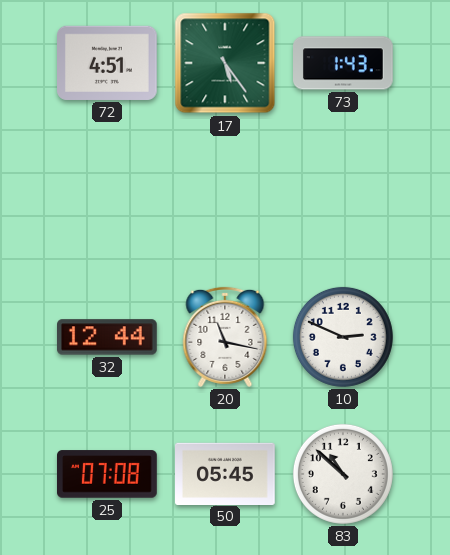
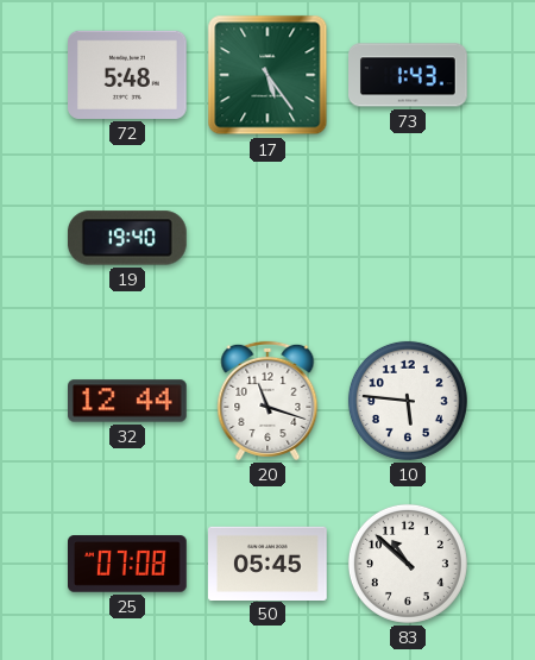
72: 4:51 -> 5:48
19: none -> 19:40
20: 11:17 -> 11:18
10: 2:49 -> 5:46
